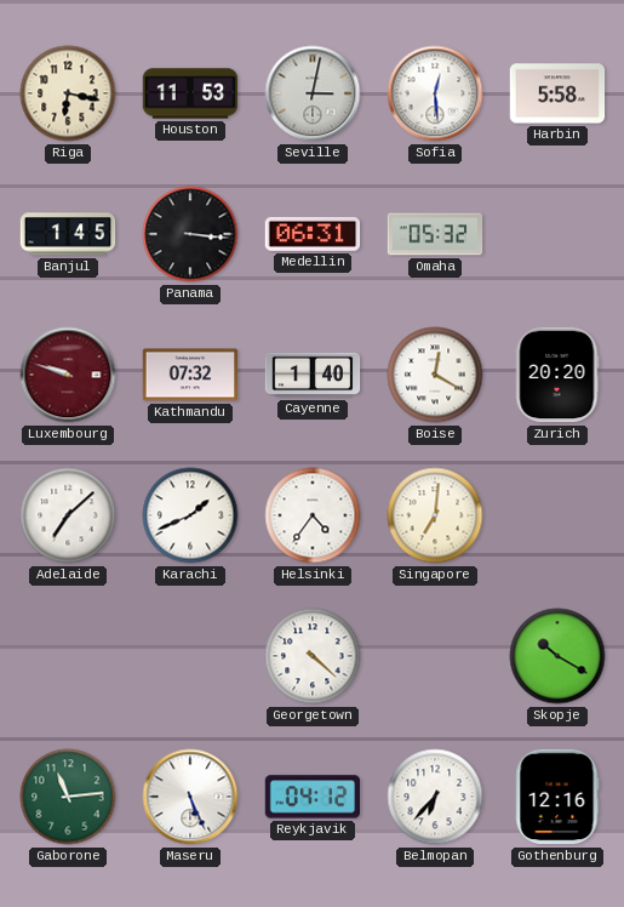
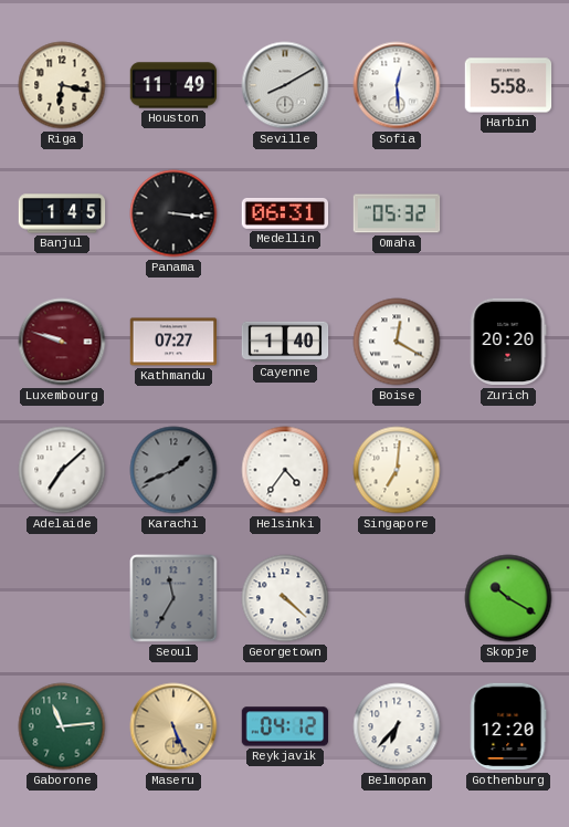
Houston: 11:53 -> 11:49
Seville: 3:02 -> 8:10
Kathmandu: 07:32 -> 07:27
Karachi dial: white -> grey
Seoul: none -> 11:35
Maseru dial: white -> champagne
Gothenburg: 12:16 -> 12:20
